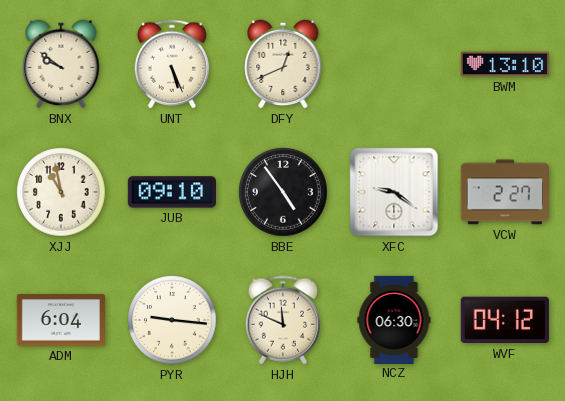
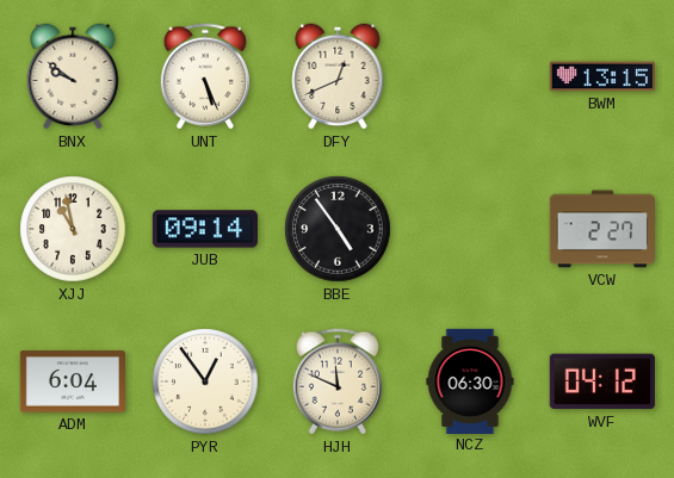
BWM: 13:10 -> 13:15
JUB: 09:10 -> 09:14
XFC: 9:21 -> none
PYR: 9:16 -> 12:54
